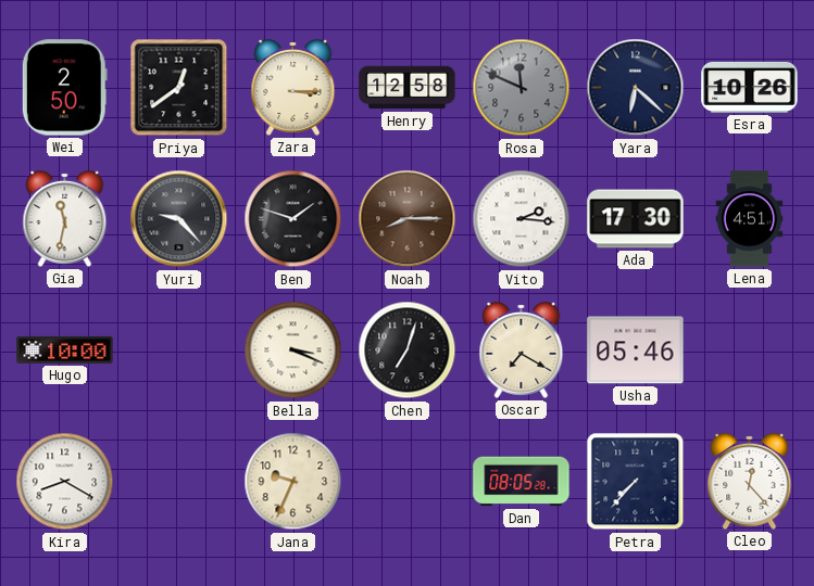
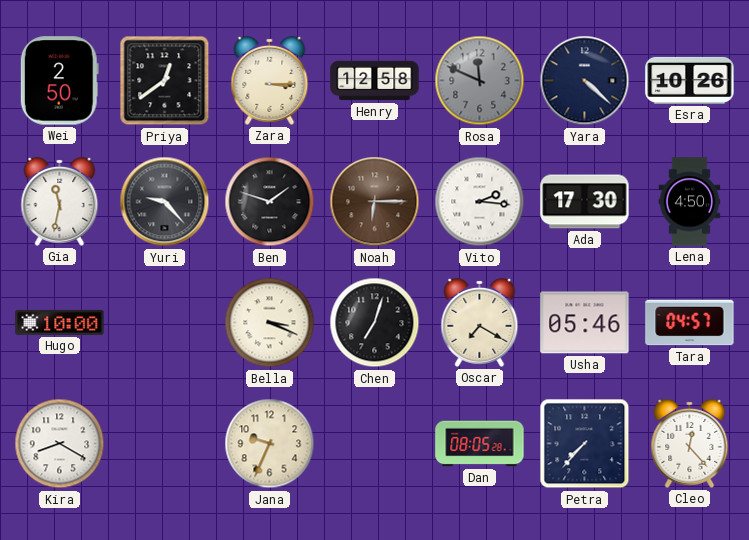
Yara: 6:22 -> 4:22
Noah: 8:15 -> 6:15
Lena: 4:51 -> 4:50
Tara: none -> 04:57
